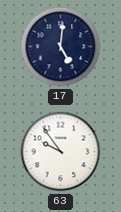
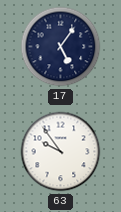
17: 5:01 -> 5:06
